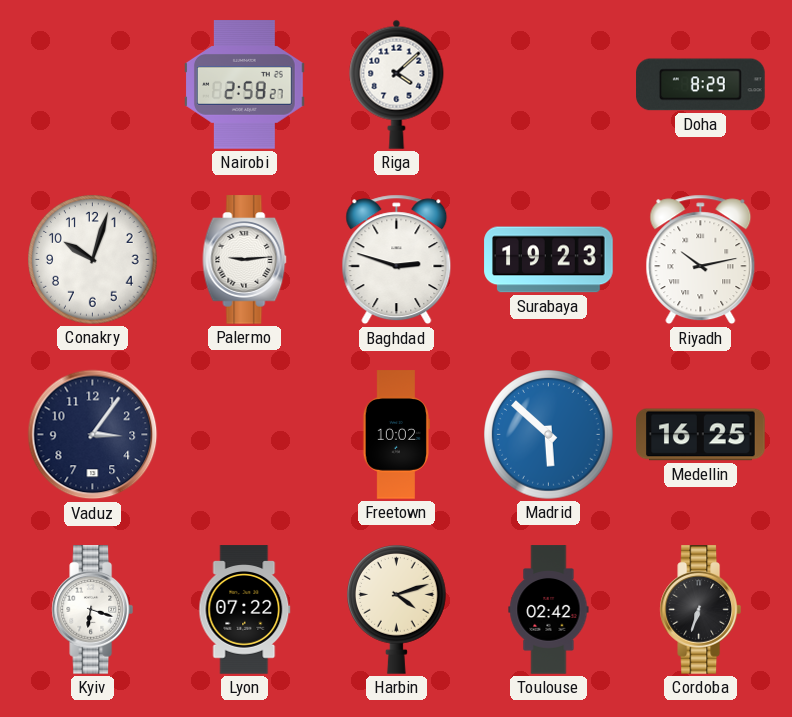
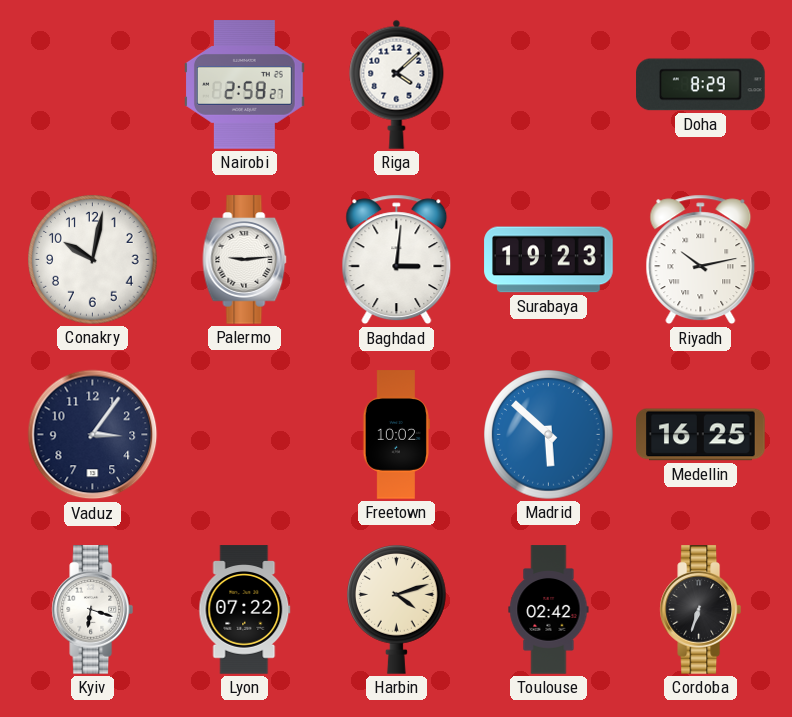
Conakry: 10:03 -> 10:02
Baghdad: 2:48 -> 3:01
